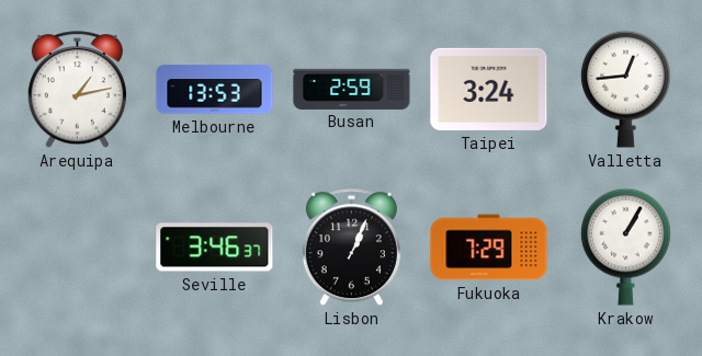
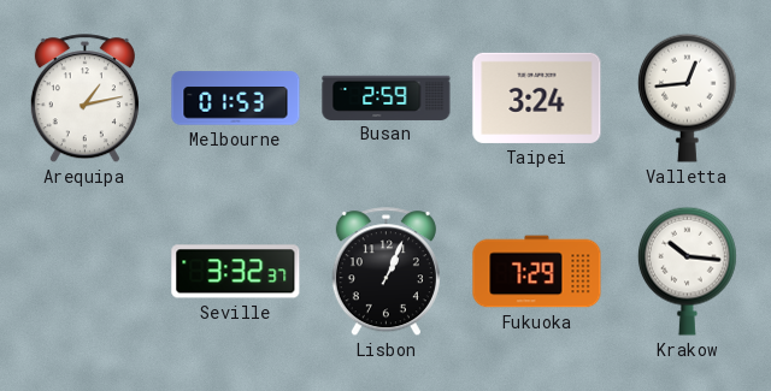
Melbourne: 13:53 -> 01:53
Seville: 3:46 -> 3:32
Krakow: 1:05 -> 10:16
